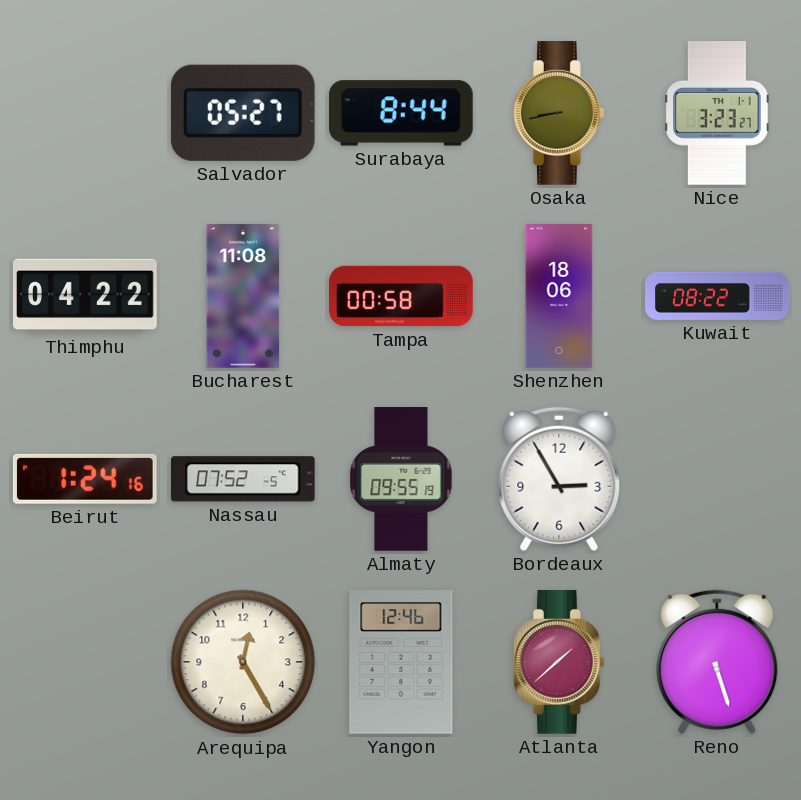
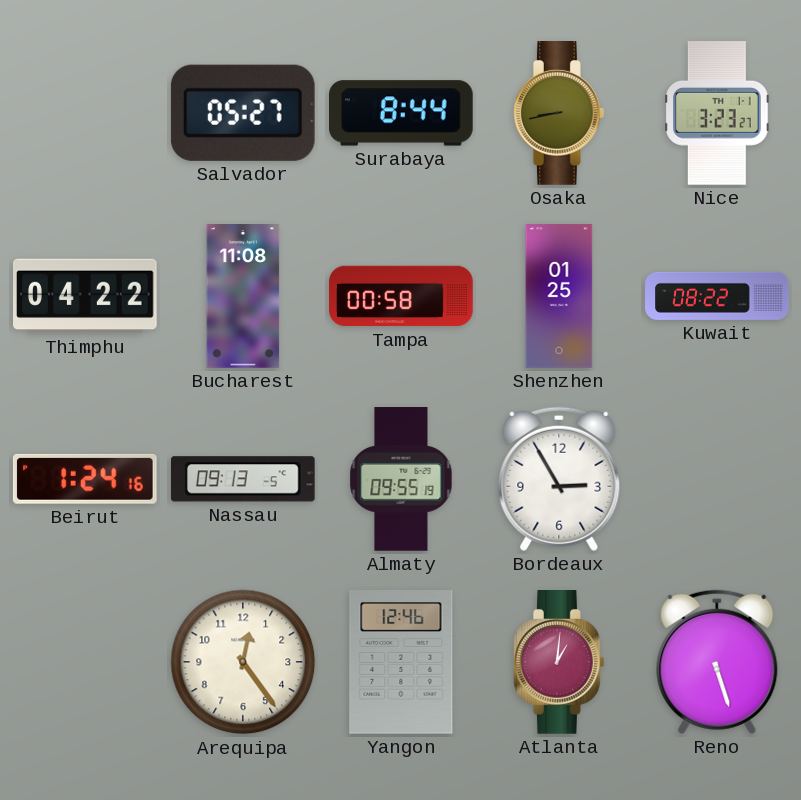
Shenzhen: 18:06 -> 01:25
Nassau: 07:52 -> 09:13
Arequipa: 12:25 -> 12:24
Atlanta: 1:38 -> 1:01
